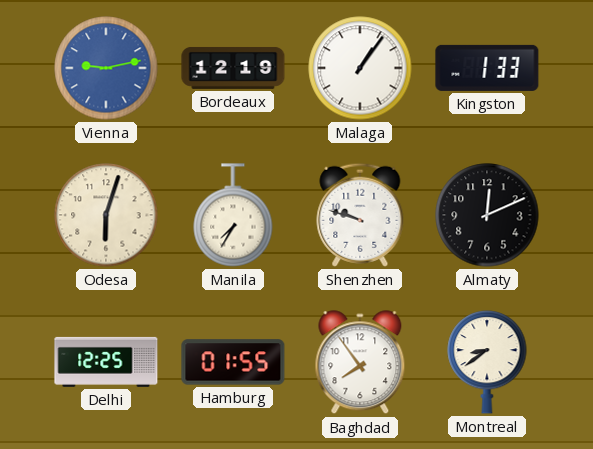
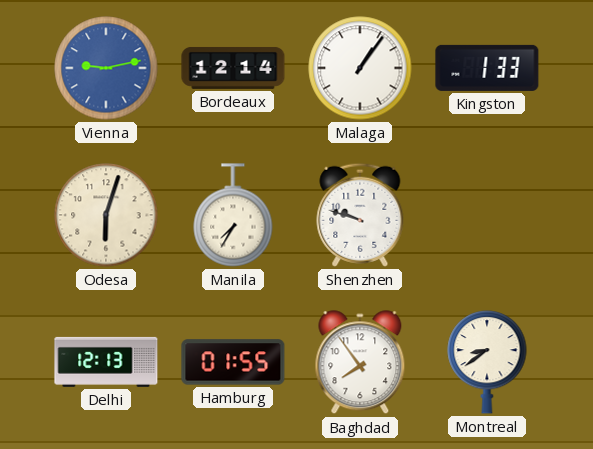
Bordeaux: 12:19 -> 12:14
Almaty: 12:11 -> none
Delhi: 12:25 -> 12:13
